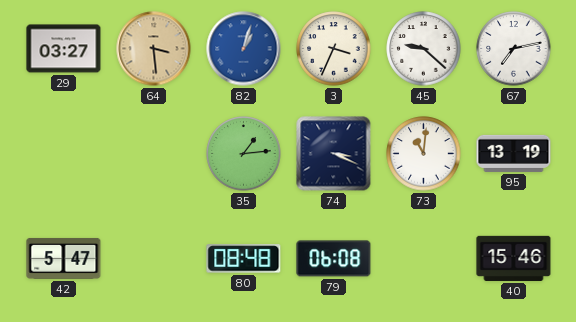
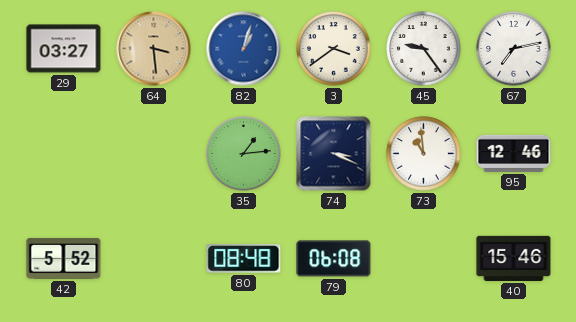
3: 3:34 -> 3:39
45: 9:22 -> 9:24
73: 11:01 -> 10:59
95: 13:19 -> 12:46
42: 5:47 -> 5:52
